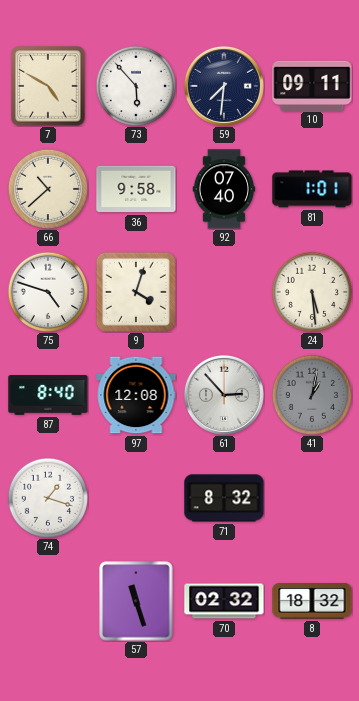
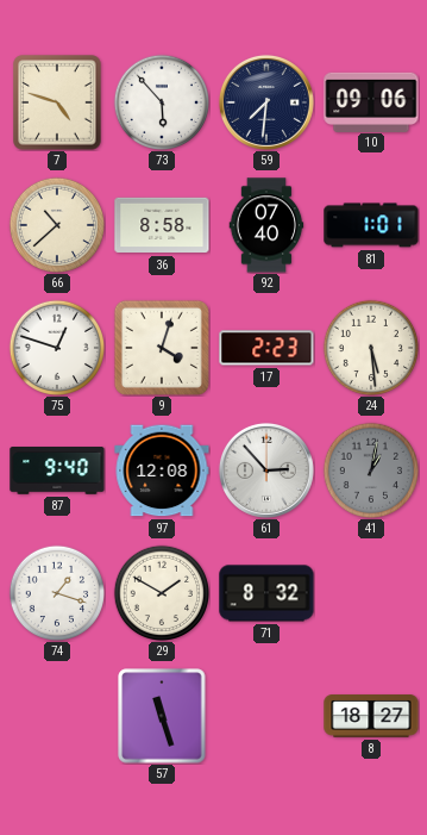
7: 4:50 -> 4:48
10: 09:11 -> 09:06
36: 9:58 -> 8:58
75: 4:48 -> 12:48
17: none -> 2:23
87: 8:40 -> 9:40
29: none -> 1:50
70: 02:32 -> none
8: 18:32 -> 18:27
